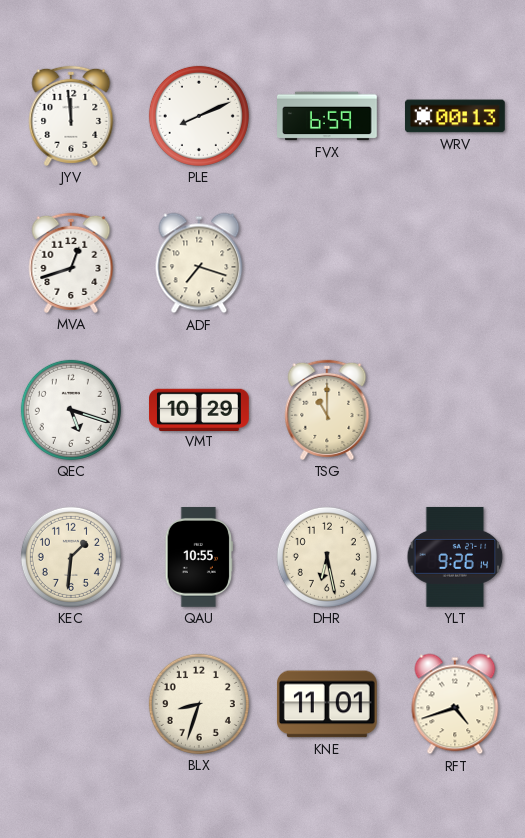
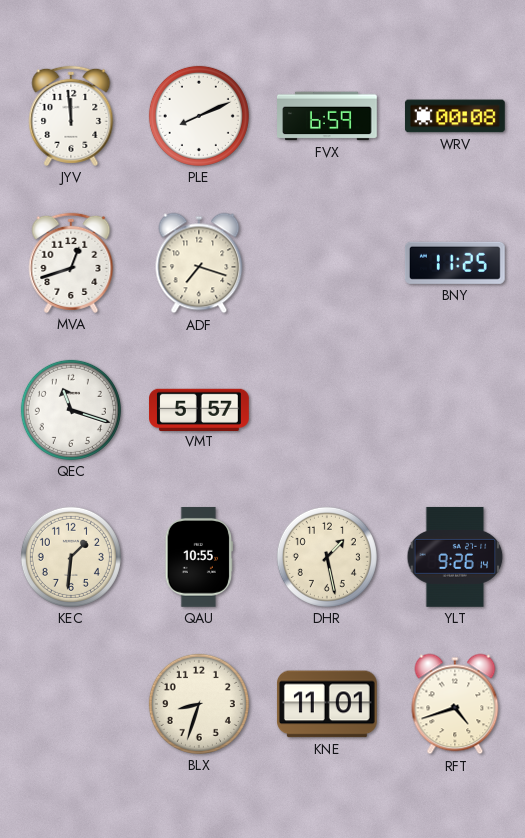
WRV: 00:13 -> 00:08
BNY: none -> 11:25
QEC: 5:18 -> 11:18
VMT: 10:29 -> 5:57
TSG: 11:00 -> none
DHR: 6:28 -> 1:28
